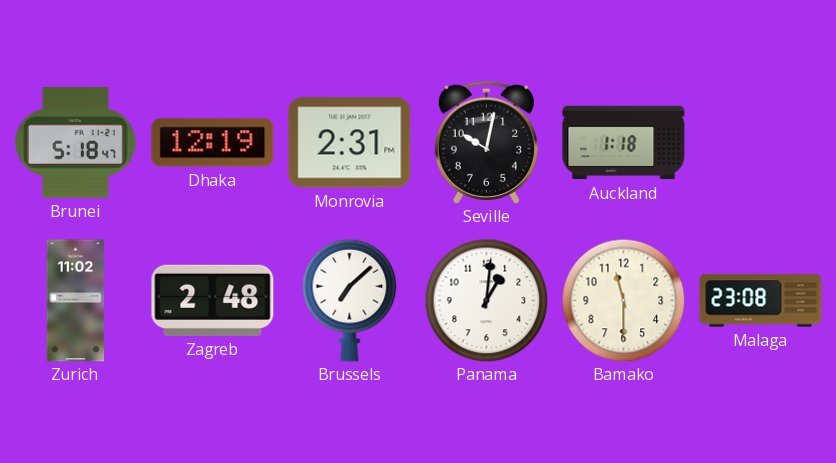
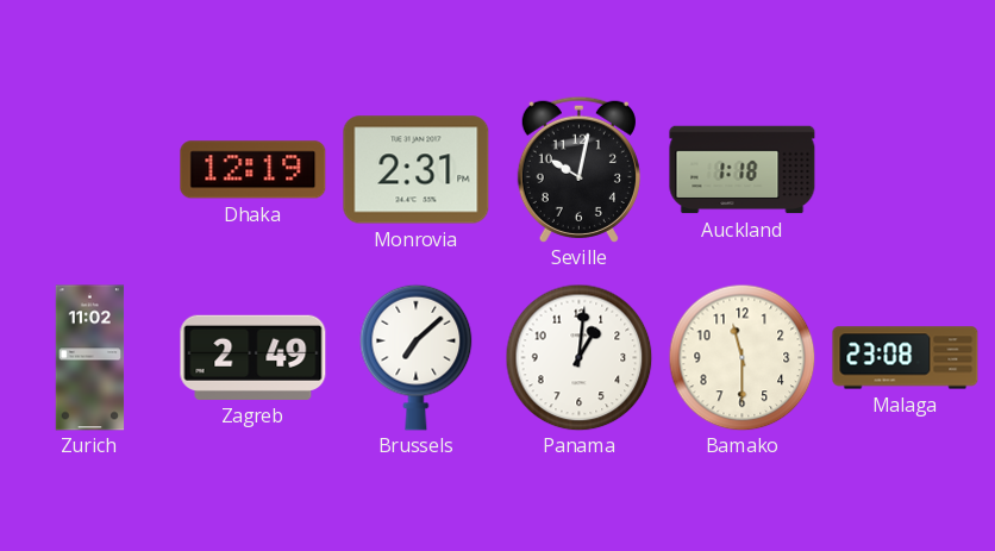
Brunei: 5:18 -> none
Zagreb: 2:48 -> 2:49
